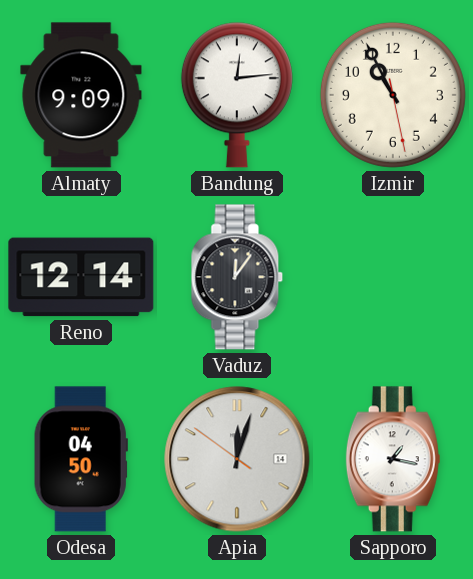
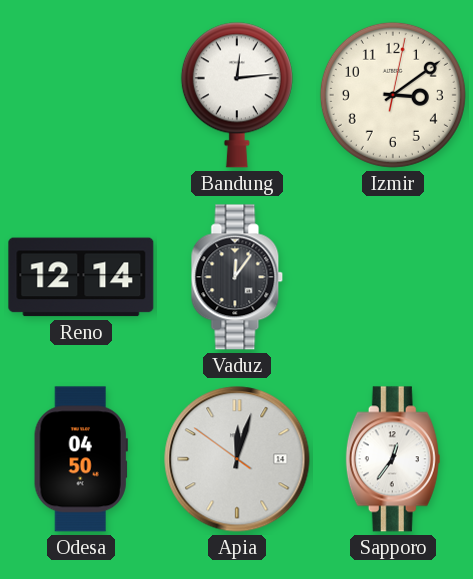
Almaty: 9:09 -> none
Izmir: 10:55 -> 3:09
Sapporo: 1:17 -> 12:36
